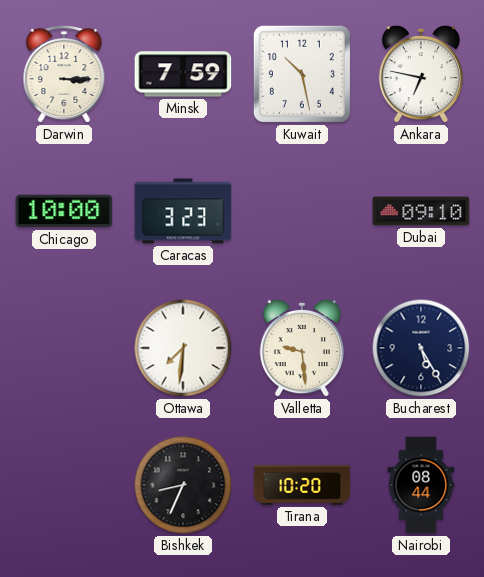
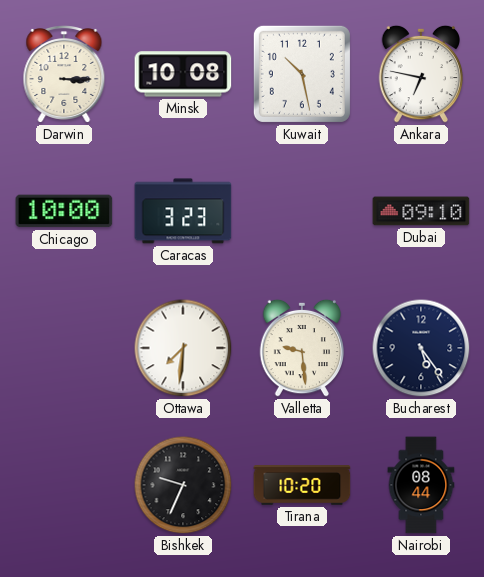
Minsk: 7:59 -> 10:08
Bucharest: 5:25 -> 5:24
Bishkek: 8:34 -> 9:34
